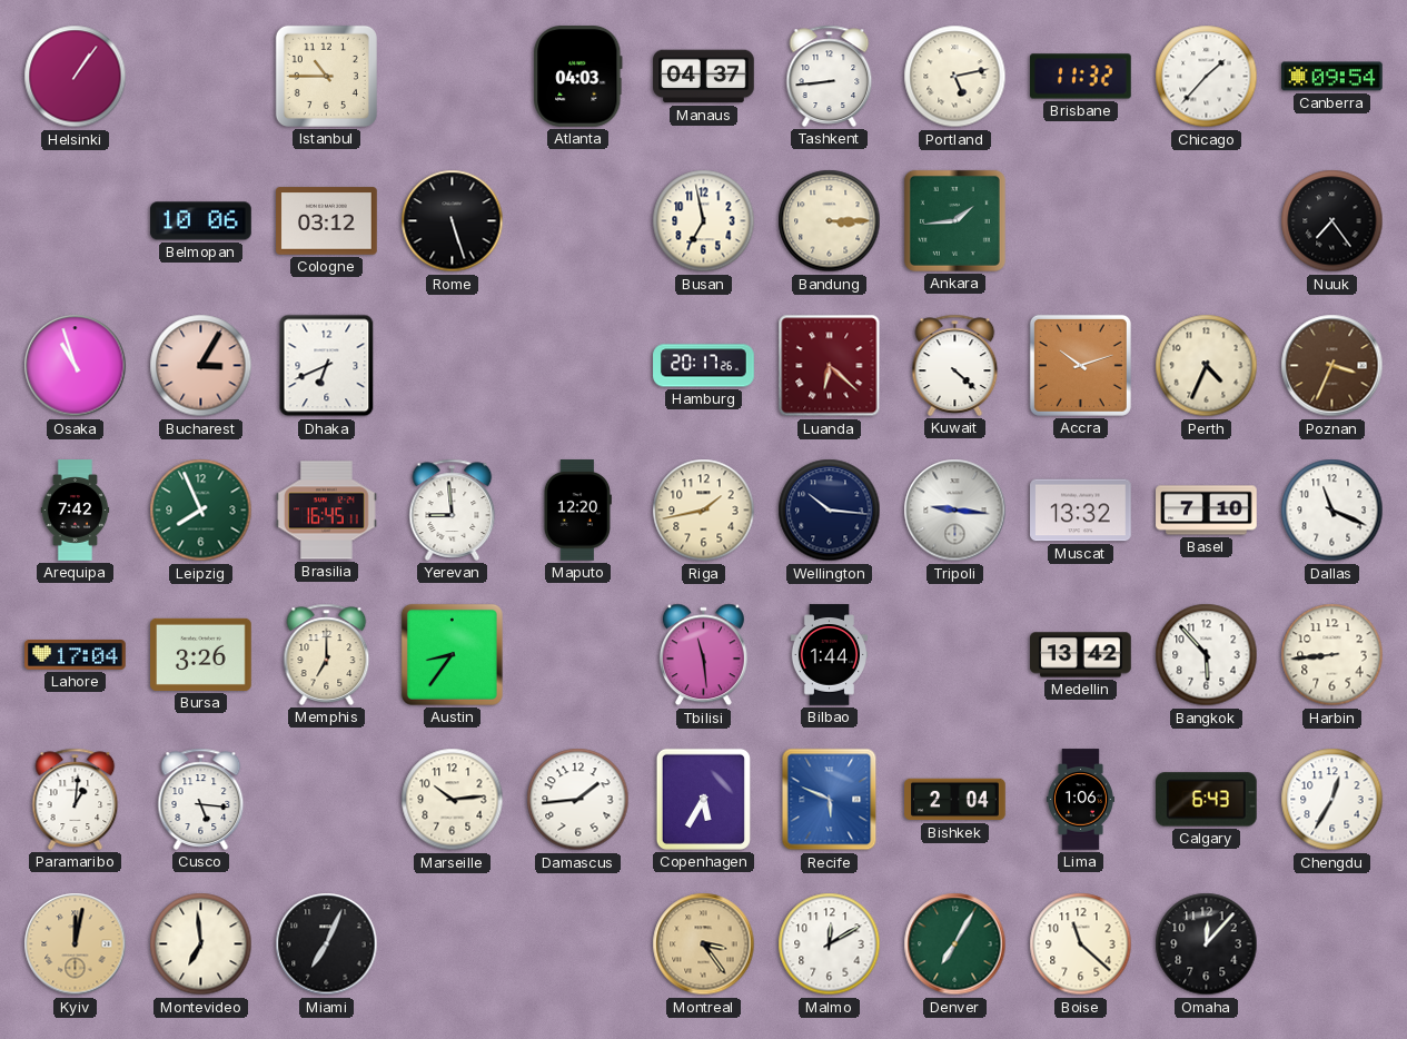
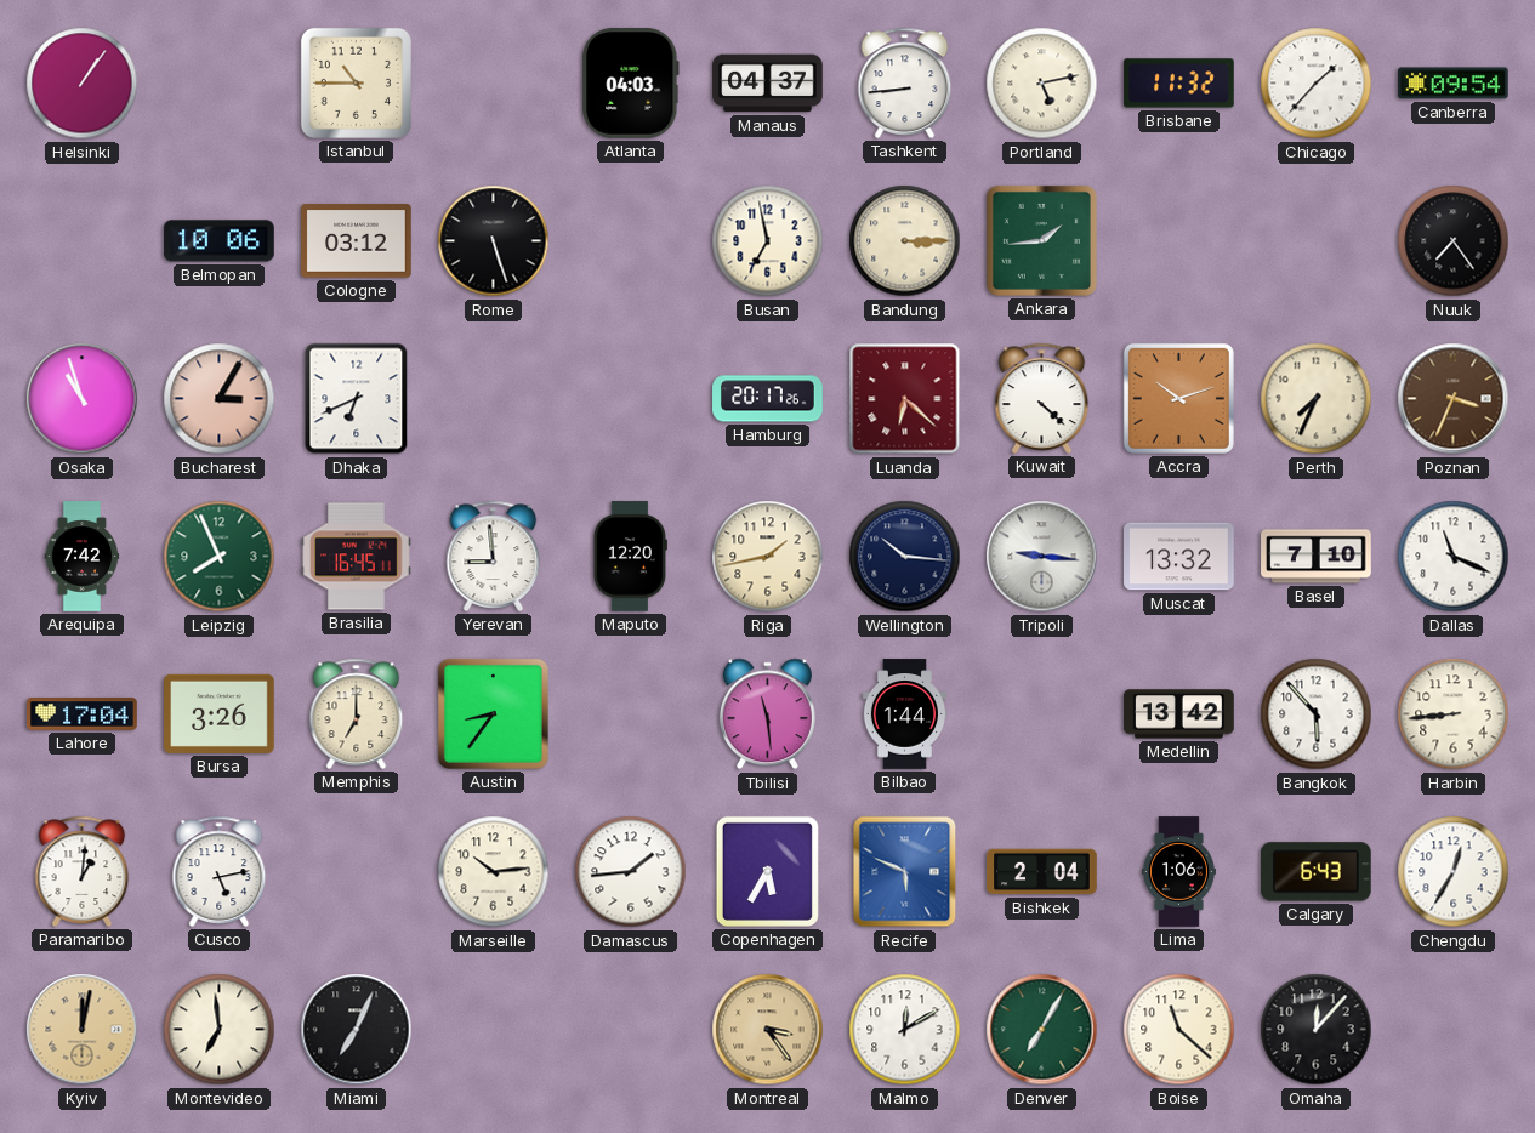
Perth: 4:34 -> 7:34
Cusco: 5:16 -> 5:13
